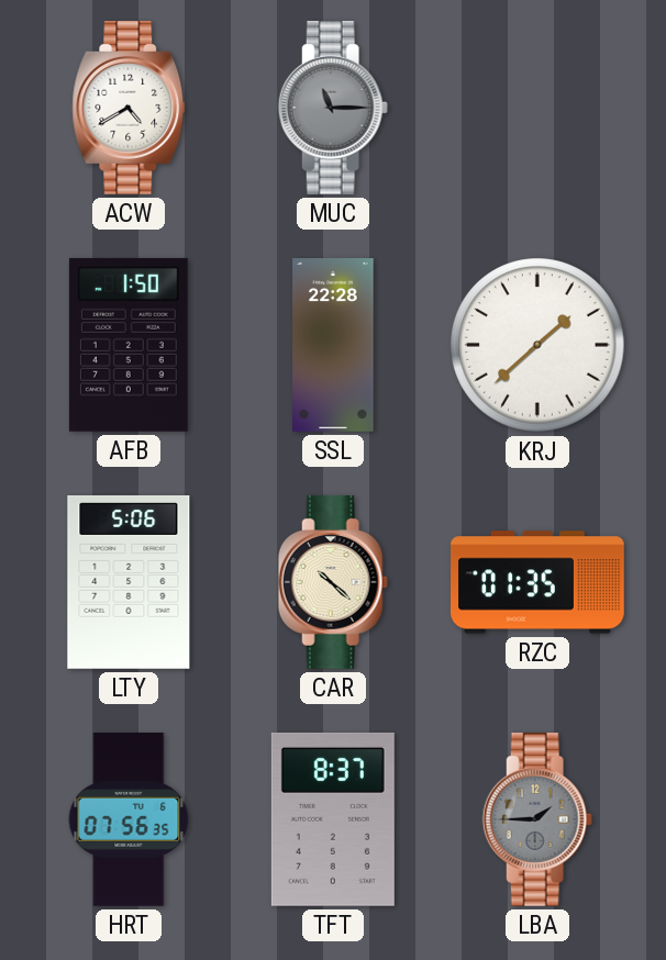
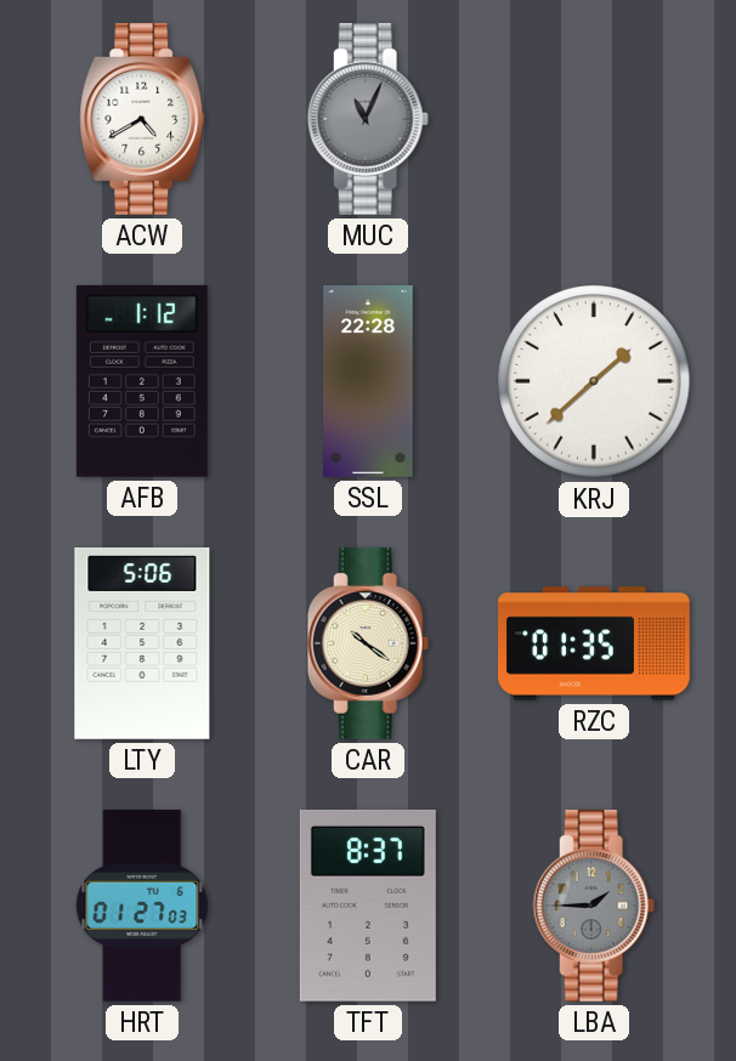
MUC: 11:15 -> 11:04
AFB: 1:50 -> 1:12
CAR: 10:22 -> 10:21
HRT: 07:56 -> 01:27
